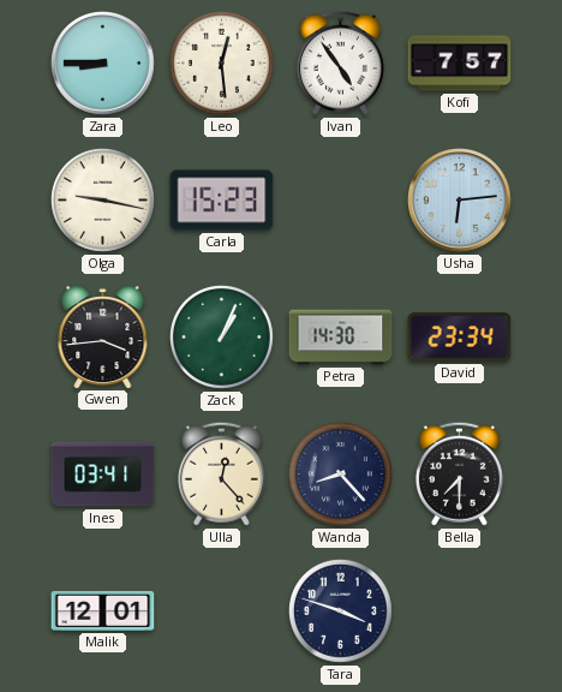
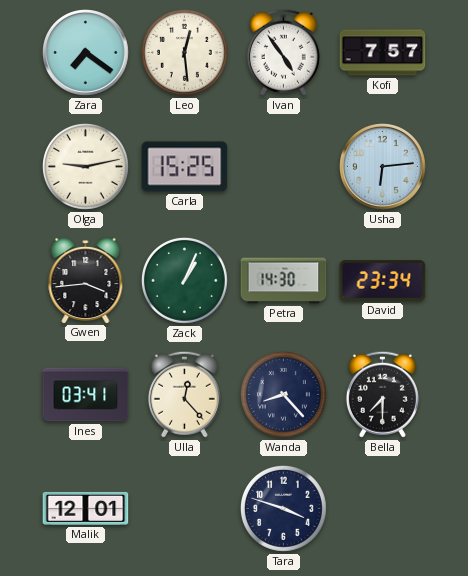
Zara: 8:45 -> 7:21
Olga: 9:17 -> 9:13
Carla: 15:23 -> 15:25
